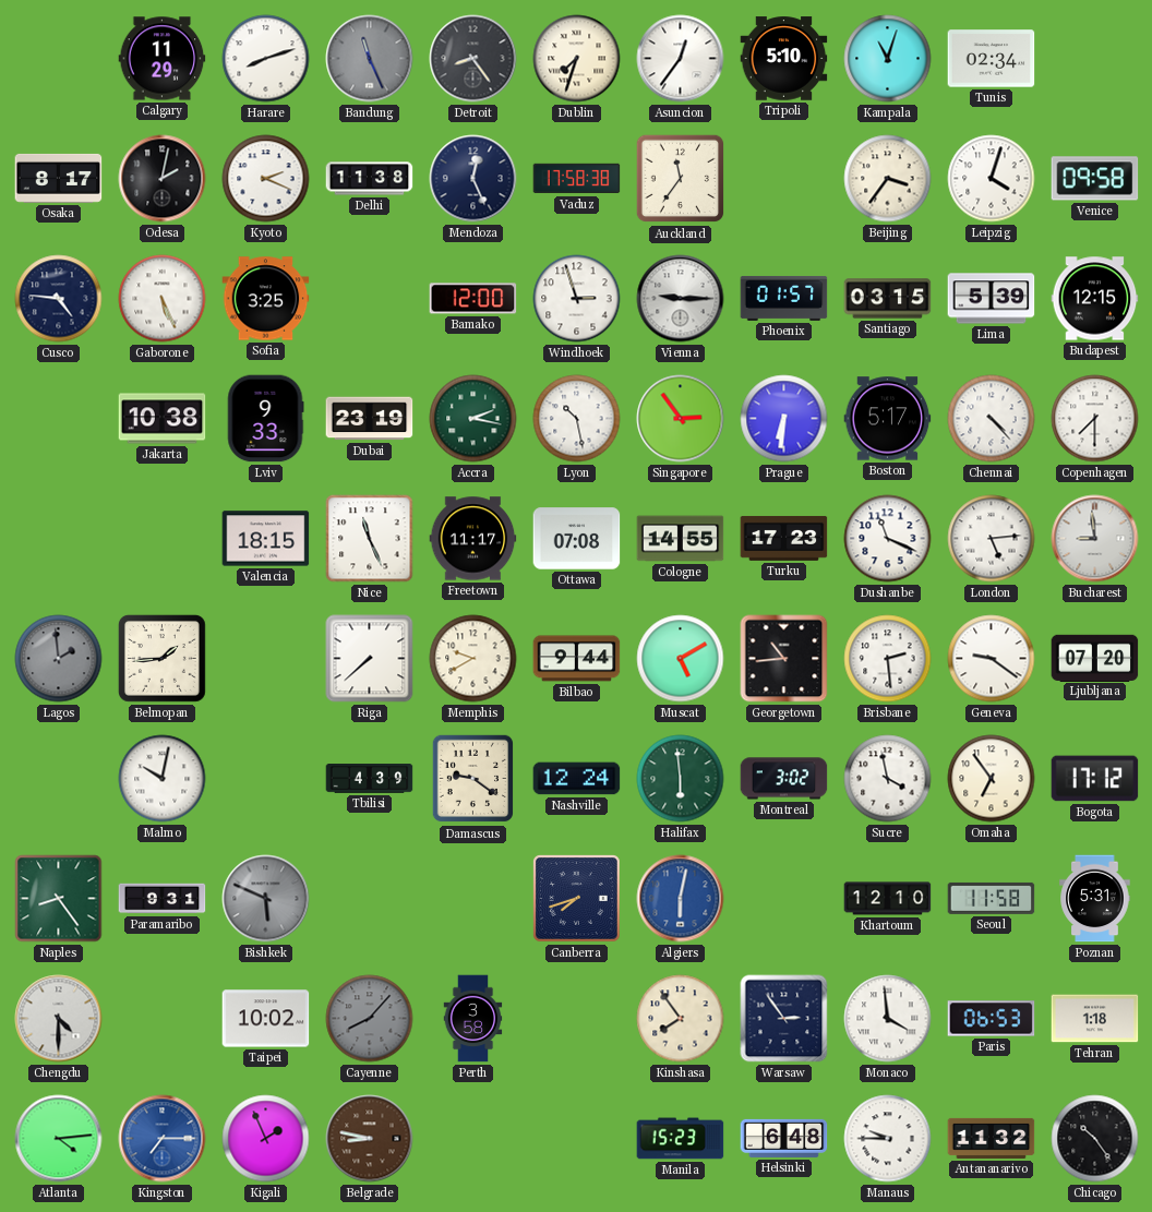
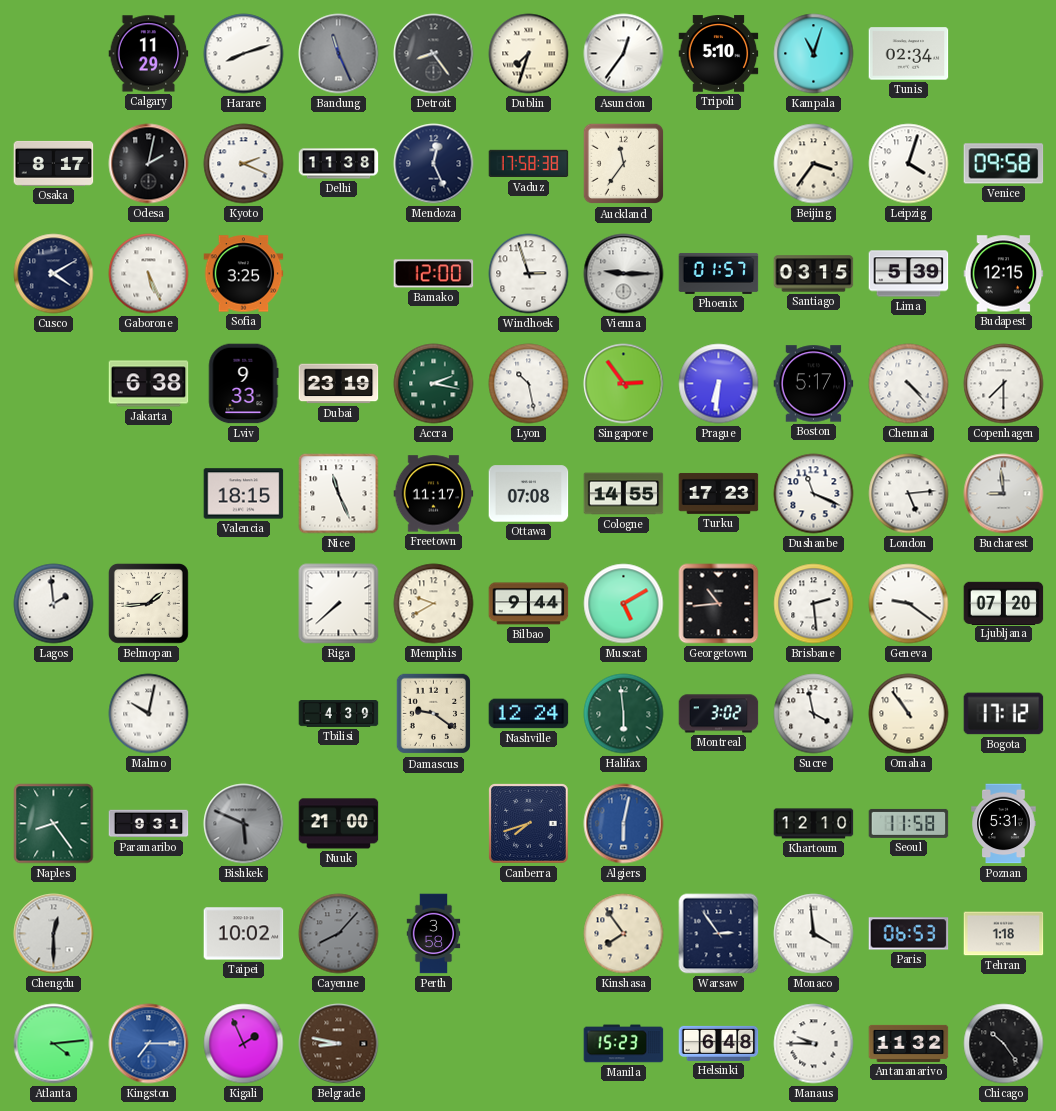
Cusco: 4:46 -> 4:10
Jakarta: 10:38 -> 6:38
Lagos dial: grey -> white
Omaha: 6:54 -> 10:54
Nuuk: none -> 21:00
Chengdu: 4:30 -> 12:30
